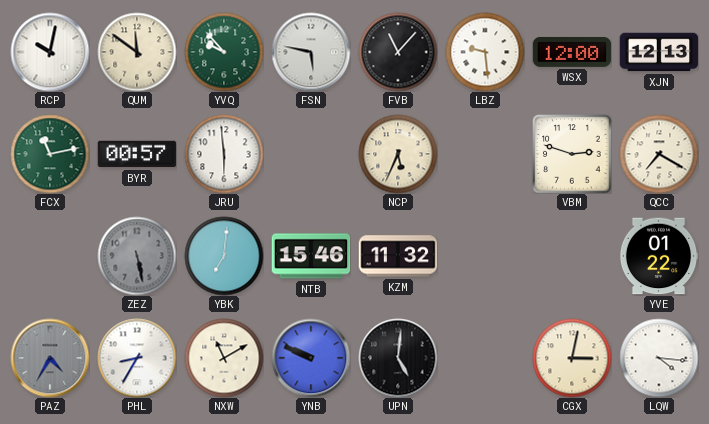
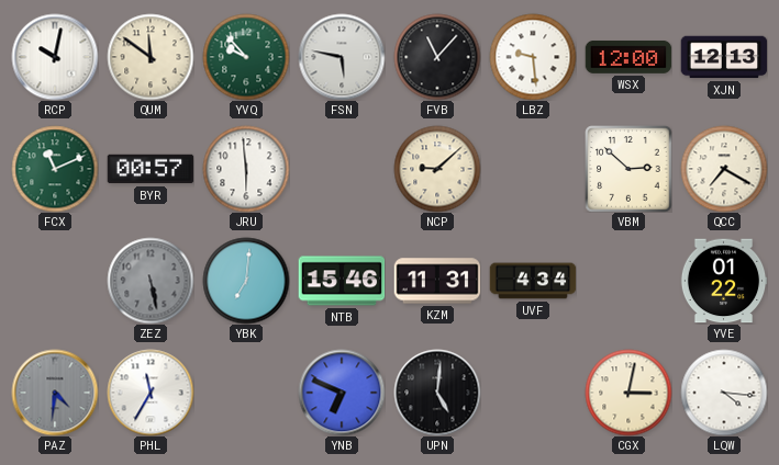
FCX: 11:13 -> 11:11
NCP: 5:34 -> 9:08
VBM: 2:48 -> 2:52
KZM: 11:32 -> 11:31
UVF: none -> 4:34
PAZ: 4:35 -> 4:31
PHL: 8:35 -> 11:35
NXW: 11:10 -> none
YNB: 9:49 -> 6:49
